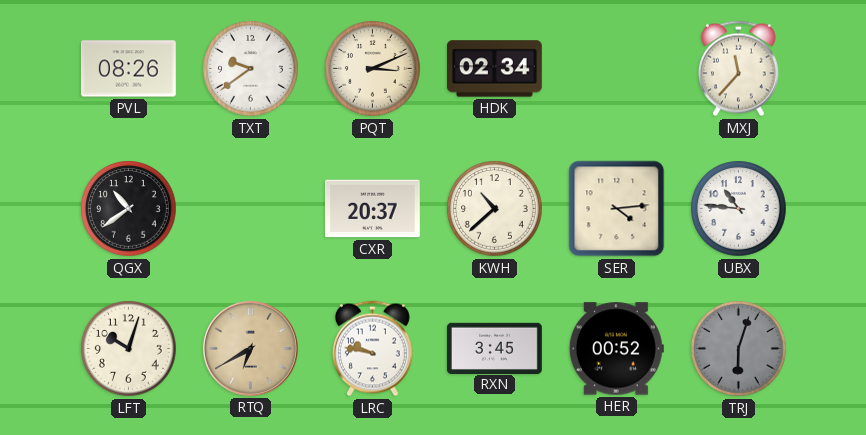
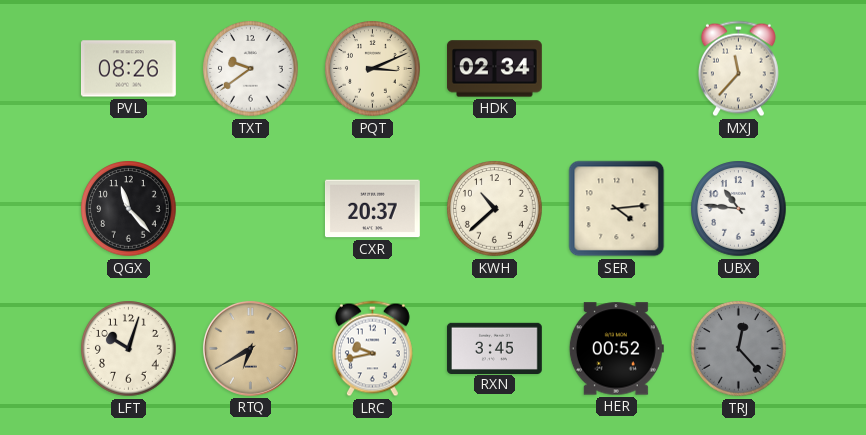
QGX: 10:39 -> 11:23
LRC: 9:47 -> 9:43
TRJ: 6:03 -> 12:23
